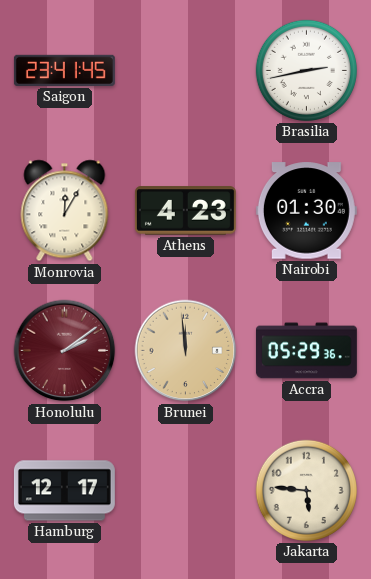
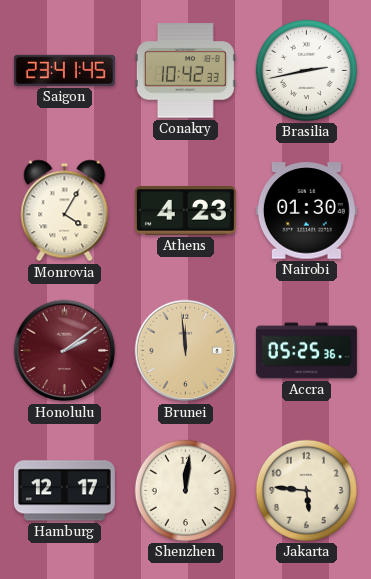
Conakry: none -> 10:42
Monrovia: 12:05 -> 4:05
Accra: 05:29 -> 05:25
Shenzhen: none -> 12:01
